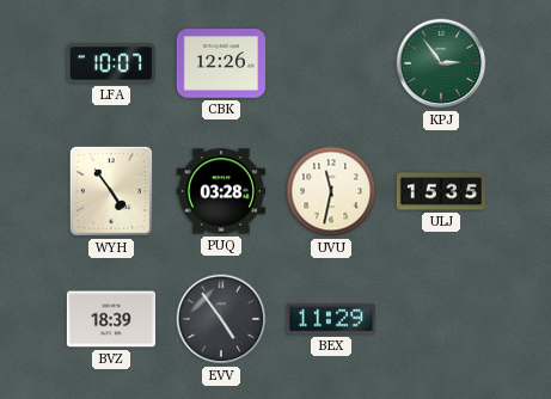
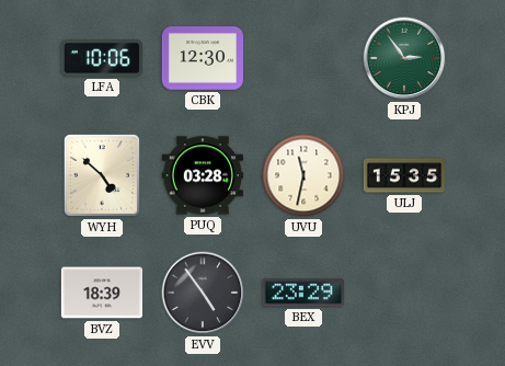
LFA: 10:07 -> 10:06
CBK: 12:26 -> 12:30
WYH: 4:54 -> 4:52
BEX: 11:29 -> 23:29
